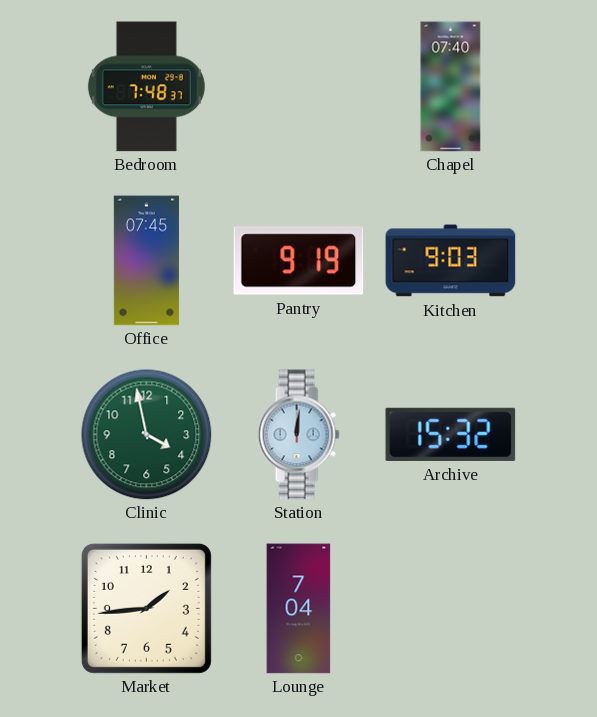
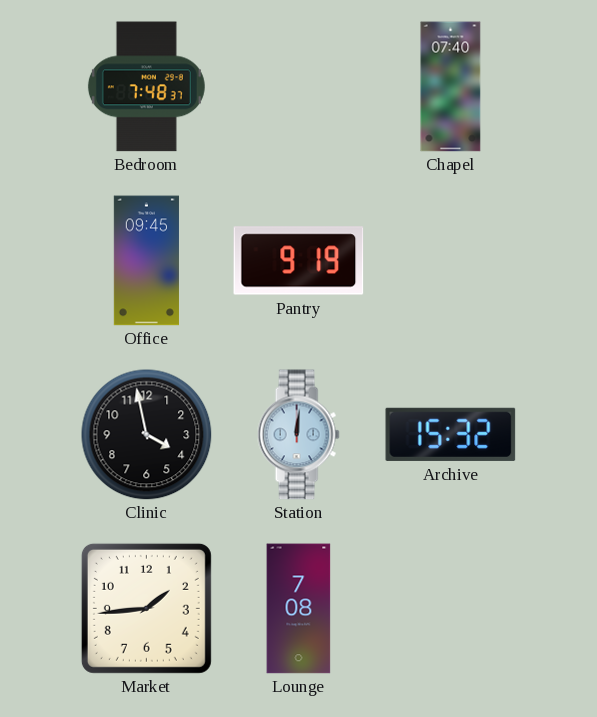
Office: 07:45 -> 09:45
Kitchen: 9:03 -> none
Clinic dial: green -> black
Lounge: 7:04 -> 7:08
